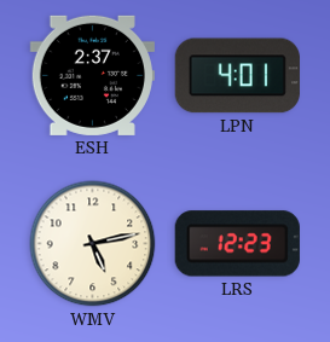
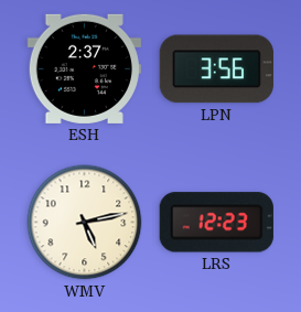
LPN: 4:01 -> 3:56
